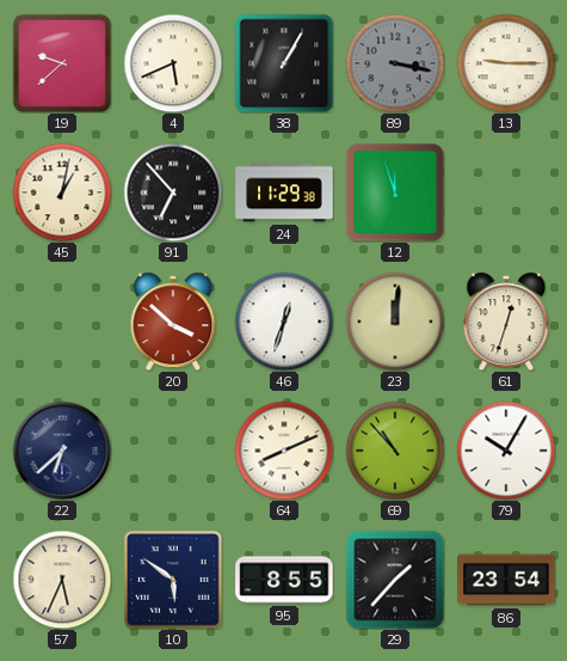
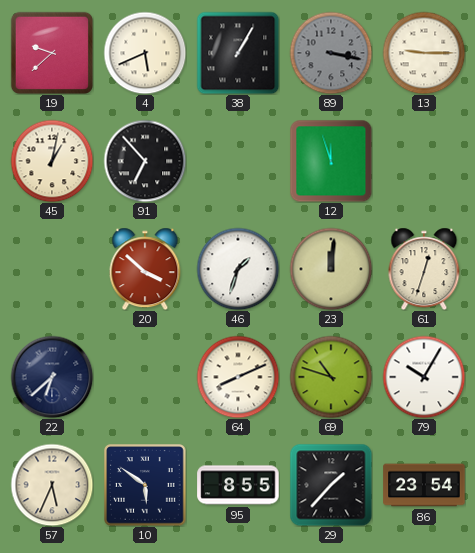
24: 11:29 -> none
46: 12:33 -> 1:33
69: 10:53 -> 10:48
